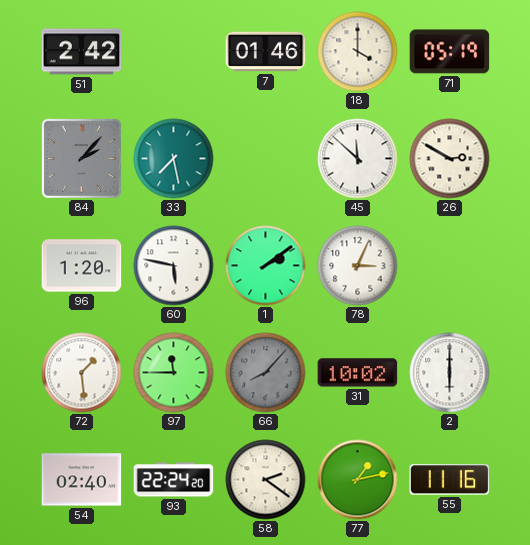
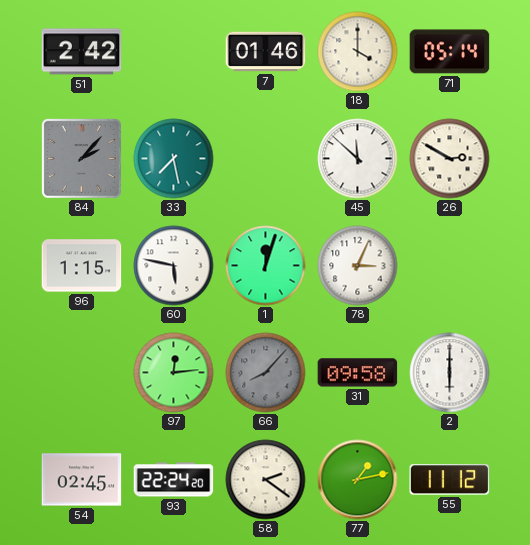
71: 05:19 -> 05:14
96: 1:20 -> 1:15
1: 2:09 -> 12:03
72: 1:29 -> none
97: 11:45 -> 12:14
31: 10:02 -> 09:58
54: 02:40 -> 02:45
55: 11:16 -> 11:12
